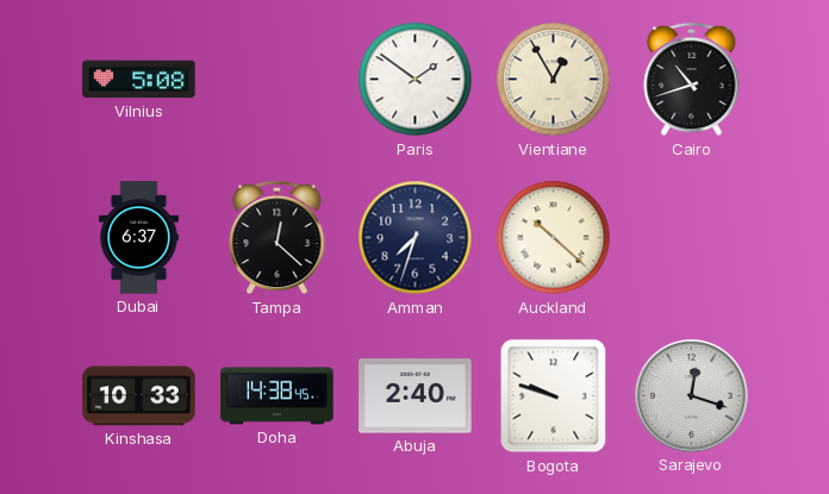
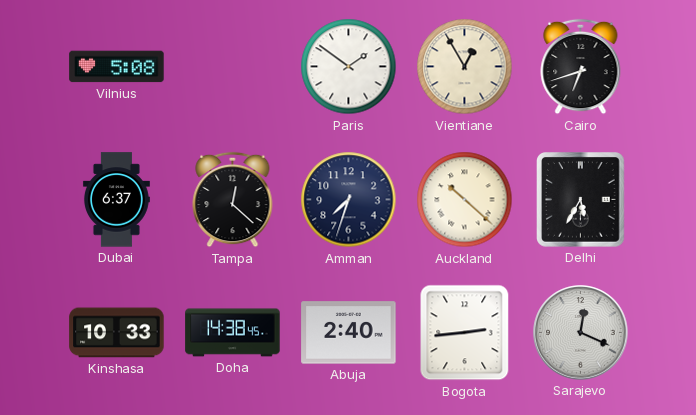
Cairo: 10:42 -> 6:42
Delhi: none -> 5:35
Bogota: 9:48 -> 2:44
Sarajevo: 12:18 -> 12:19
